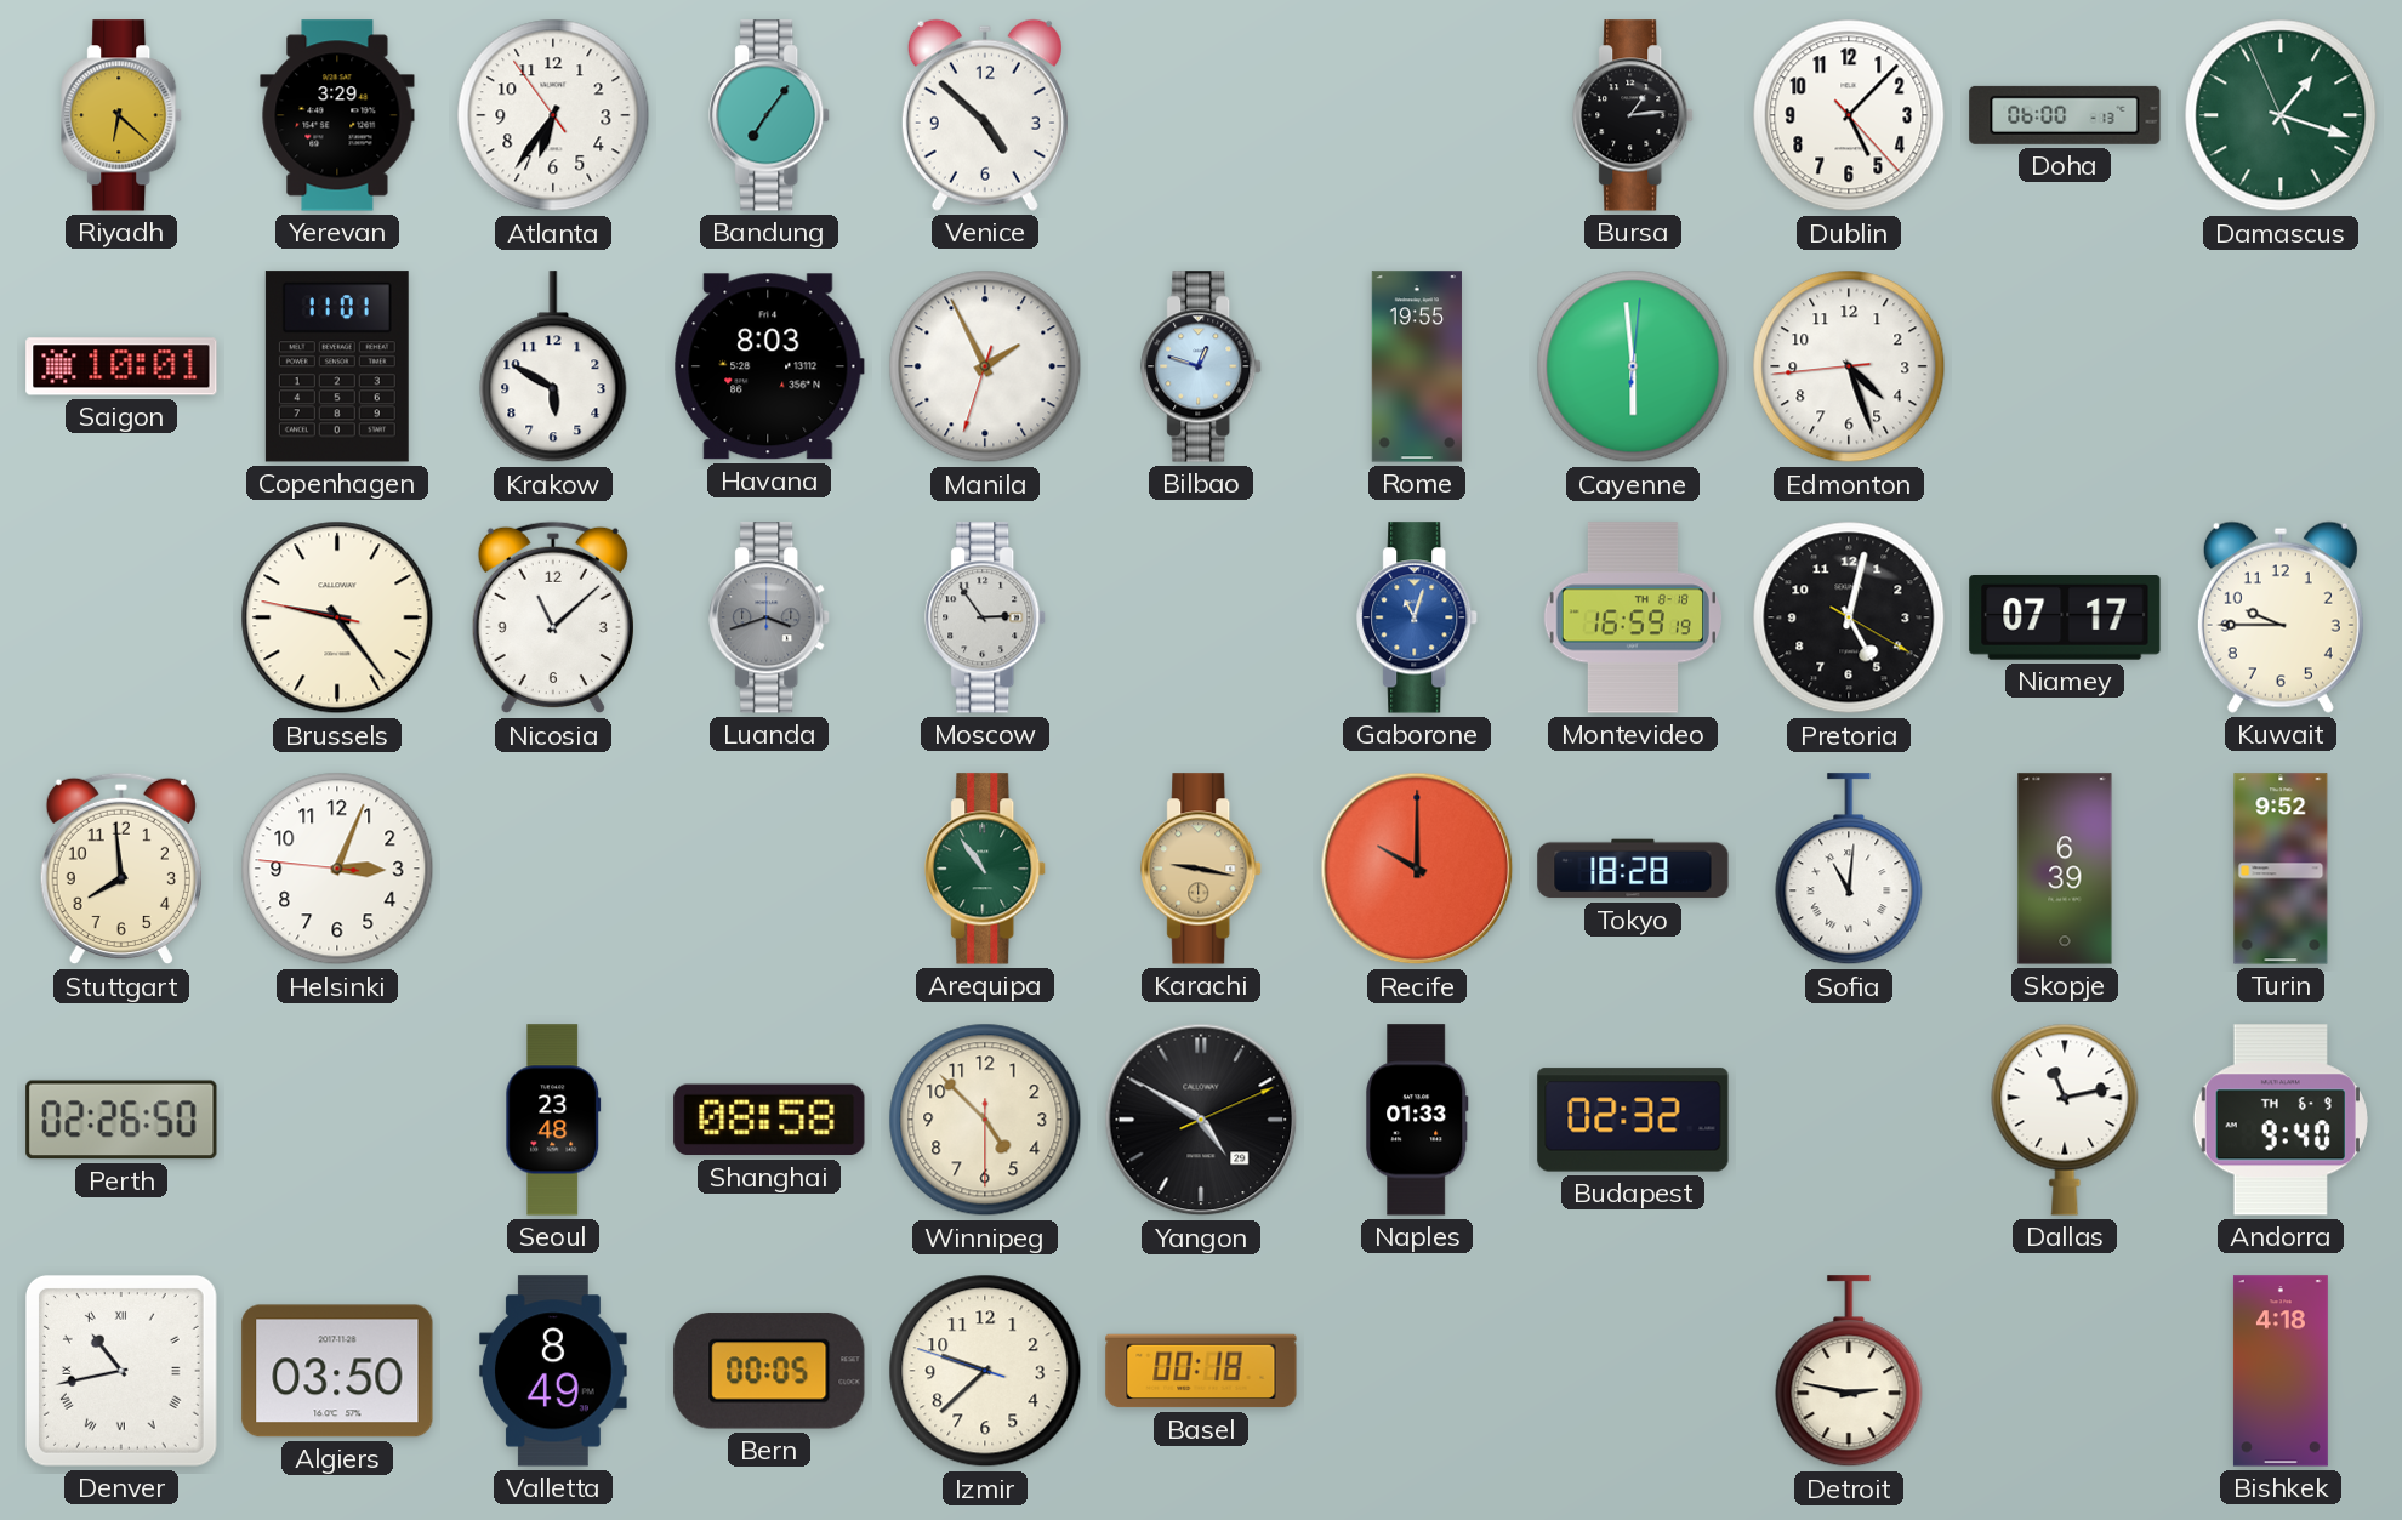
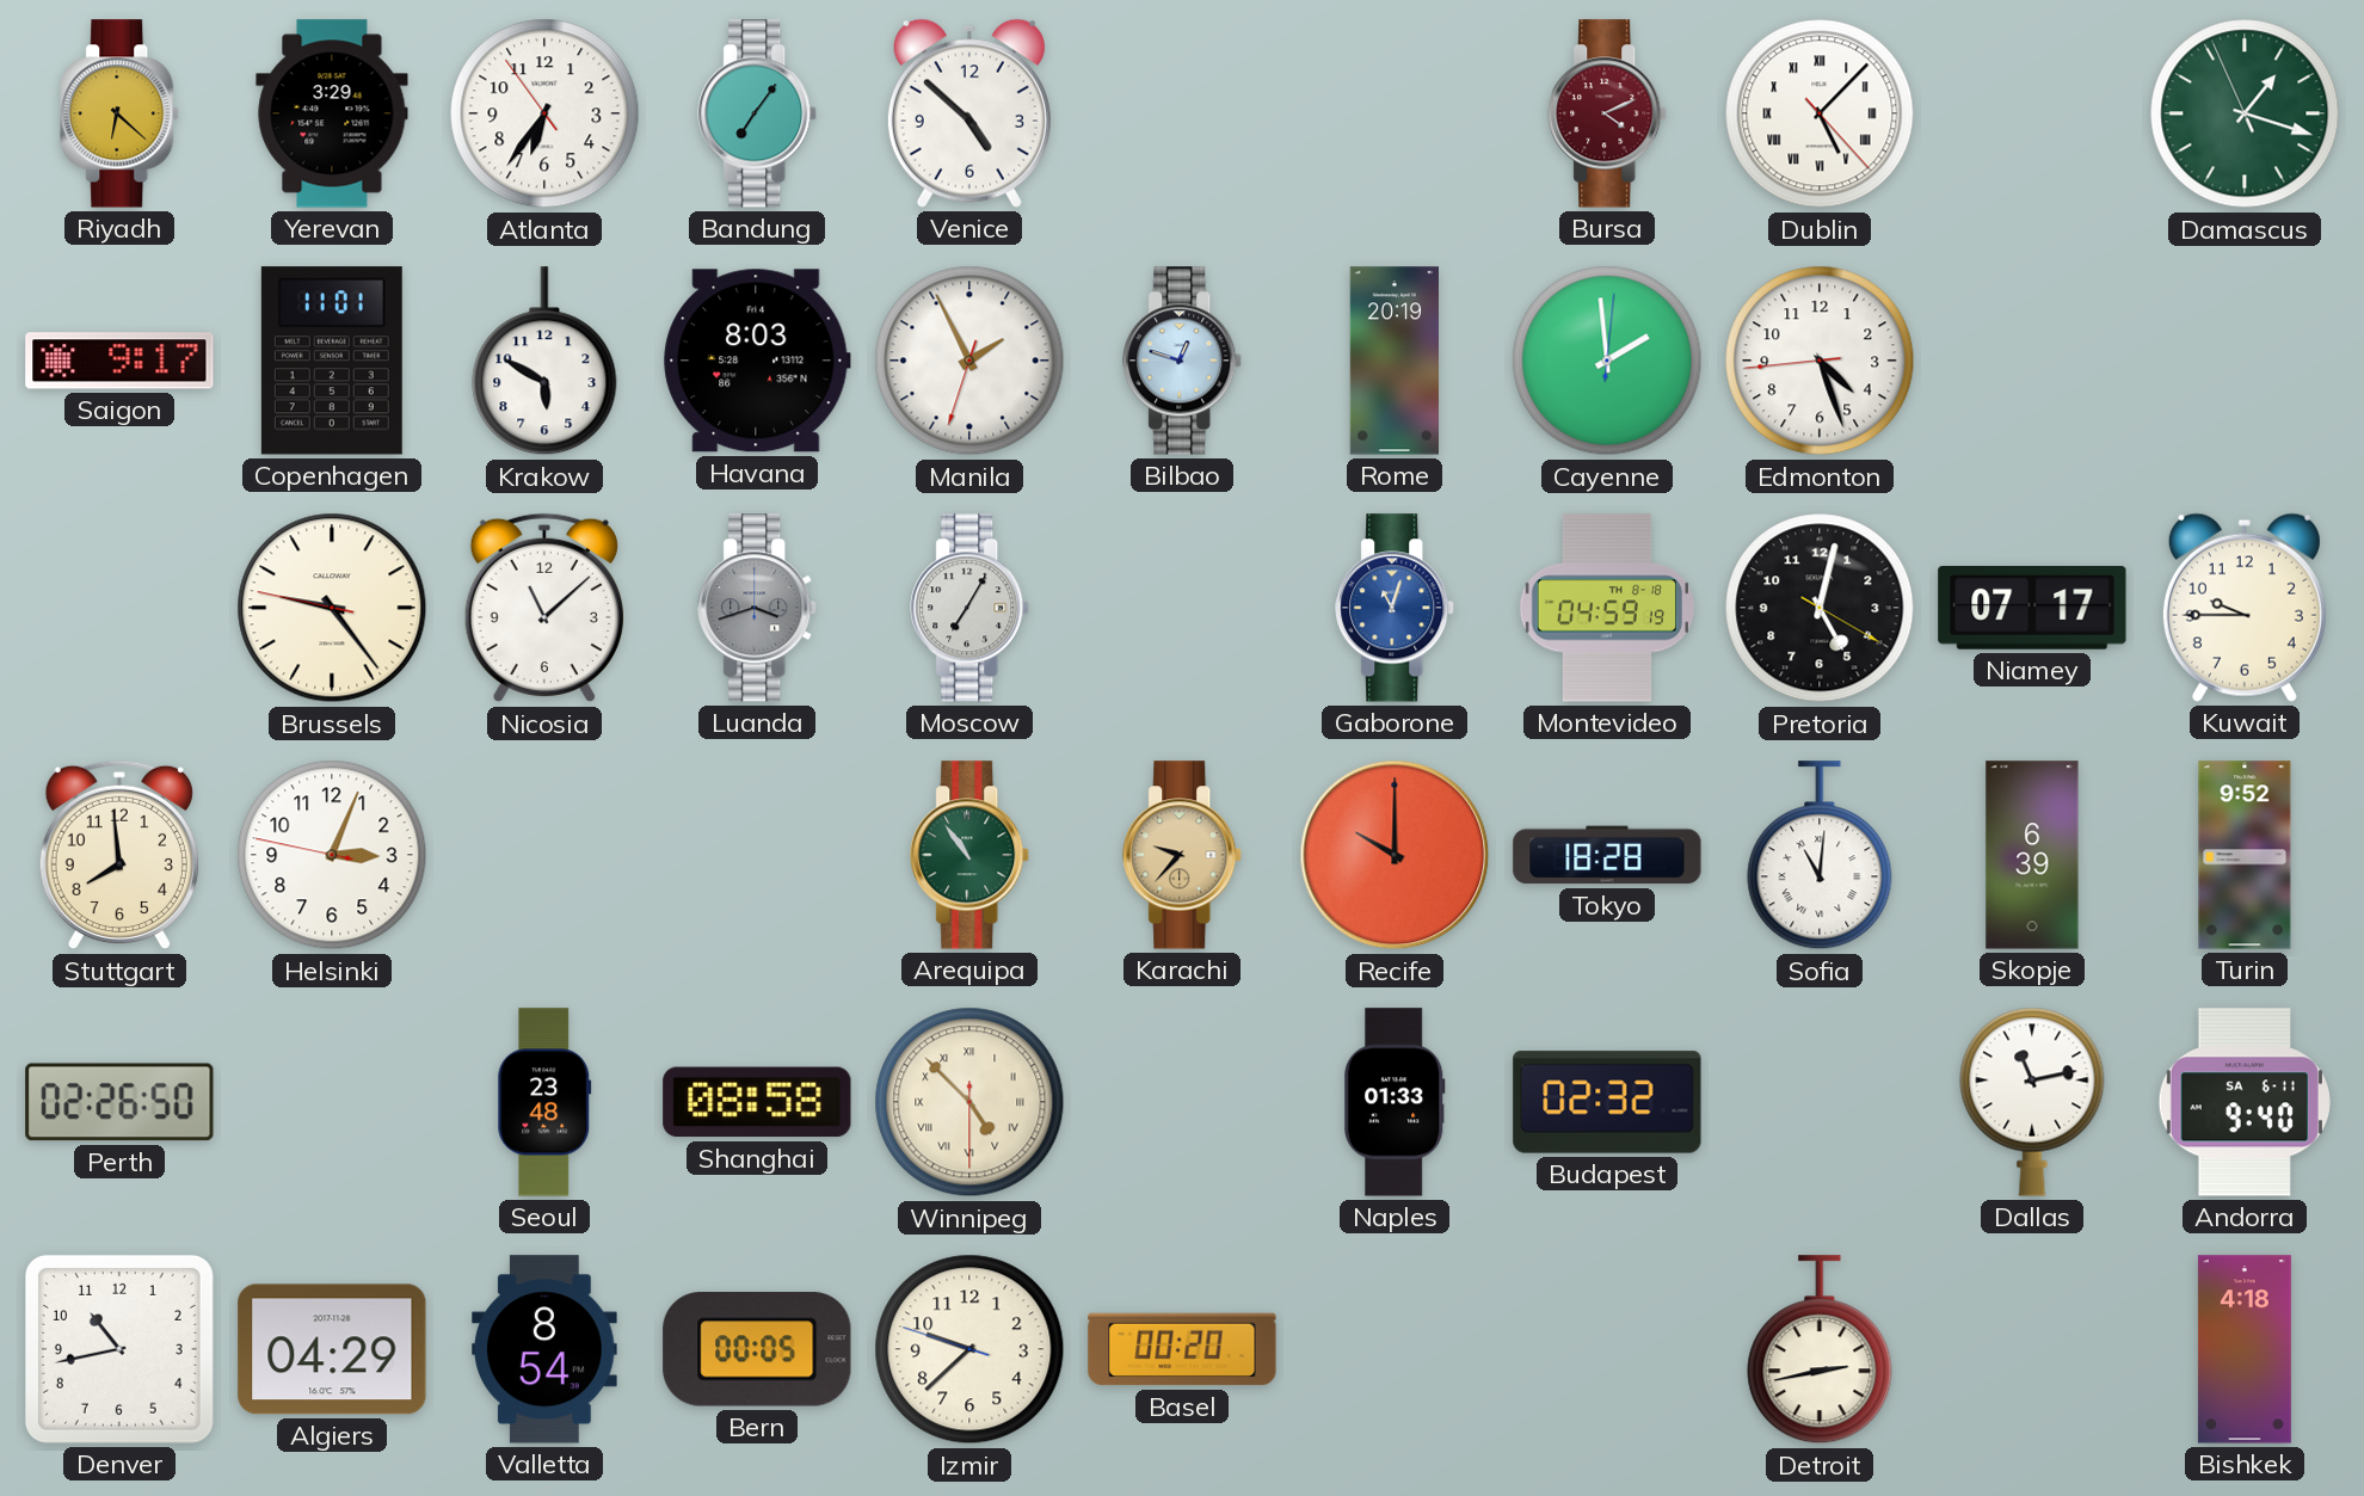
Bursa: 1:14 -> 4:11
Bursa dial: black -> burgundy
Dublin numerals: Arabic -> Roman
Doha: 06:00 -> none
Saigon: 10:01 -> 9:17
Rome: 19:55 -> 20:19
Cayenne: 5:59 -> 1:59
Moscow: 2:54 -> 7:05
Montevideo: 16:59 -> 04:59
Helsinki: 3:03:46 -> 3:03:47
Karachi: 9:17 -> 9:37
Winnipeg numerals: Arabic -> Roman
Yangon: 4:50 -> none
Andorra date: TH 6-9 -> SA 6-11
Denver numerals: Roman -> Arabic
Algiers: 03:50 -> 04:29
Valletta: 8:49 -> 8:54
Basel: 00:18 -> 00:20
Detroit: 2:47 -> 2:43
